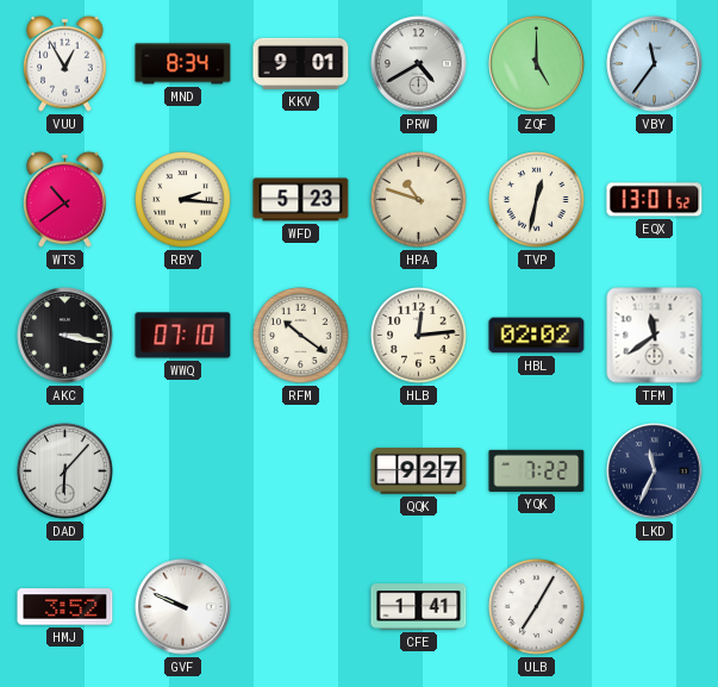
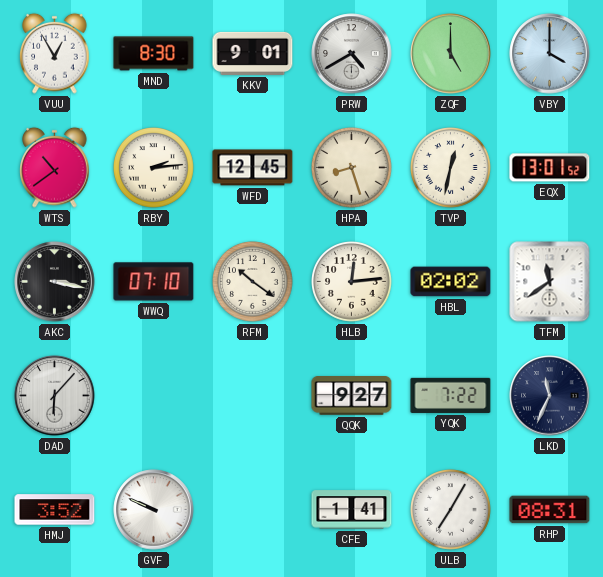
MND: 8:34 -> 8:30
VBY: 11:36 -> 4:00
RBY: 2:16 -> 2:14
WFD: 5:23 -> 12:45
HPA: 10:48 -> 8:27
RHP: none -> 08:31
